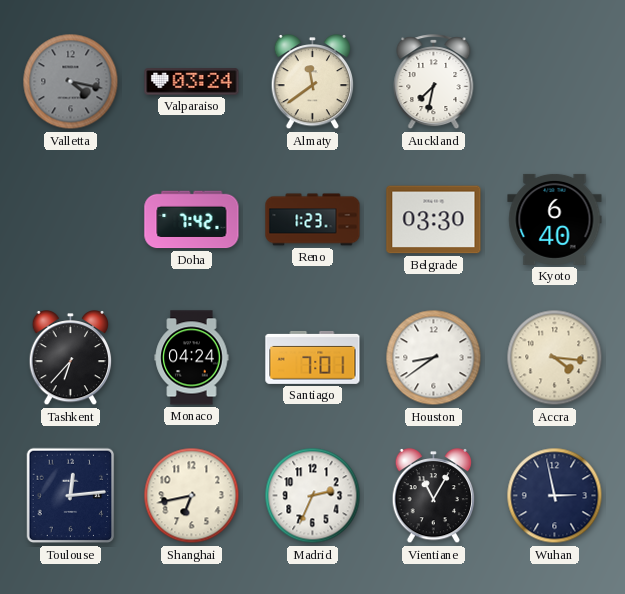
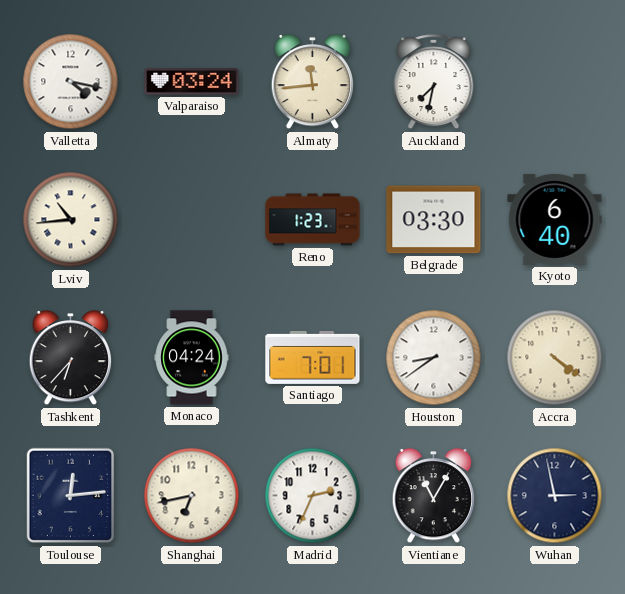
Valletta dial: grey -> white
Almaty: 11:39 -> 11:44
Lviv: none -> 10:44
Doha: 7:42 -> none
Accra: 4:16 -> 4:21
